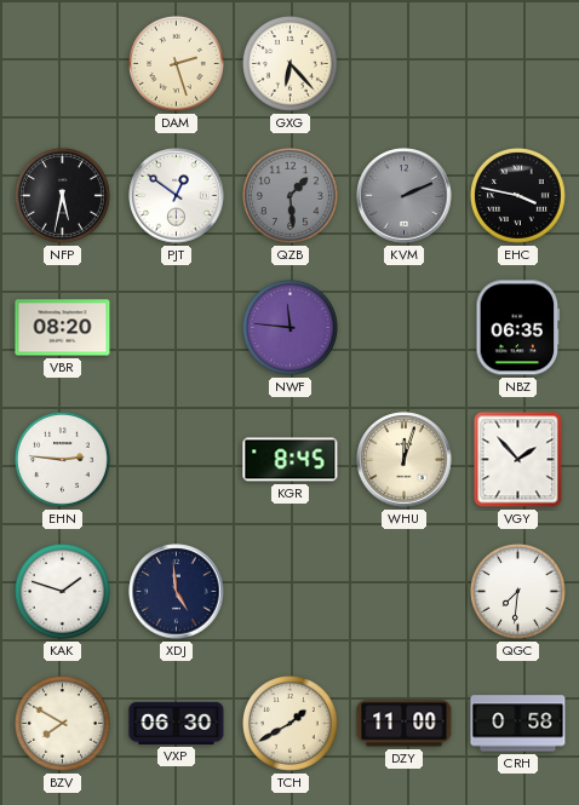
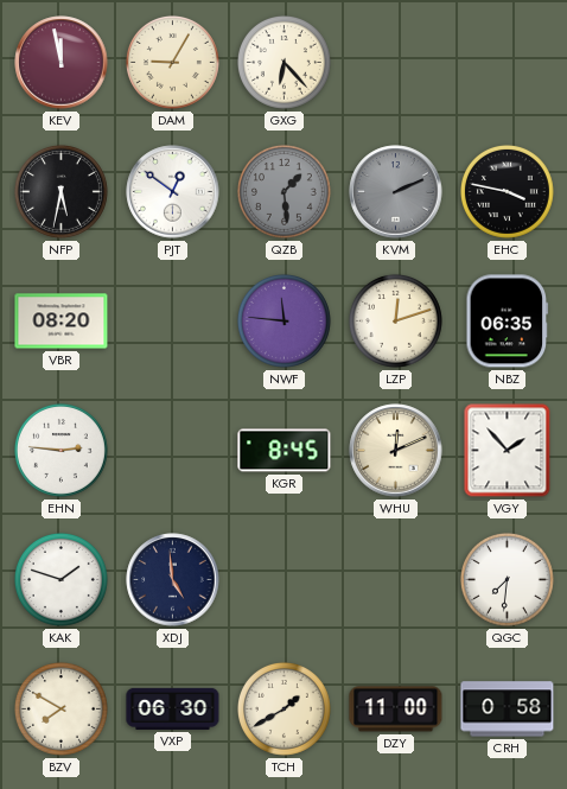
KEV: none -> 11:58
DAM: 2:27 -> 9:05
LZP: none -> 12:12
WHU: 12:03 -> 12:11
